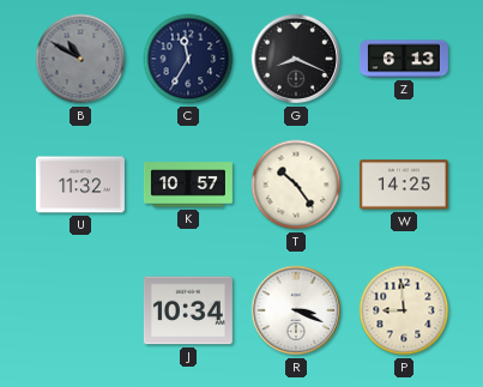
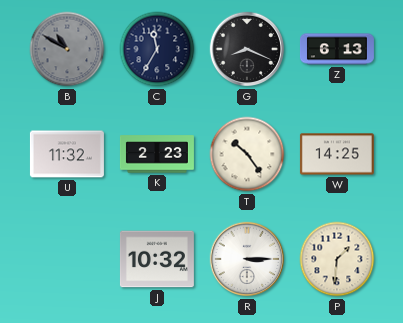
K: 10:57 -> 2:23
J: 10:34 -> 10:32
R: 3:19 -> 3:15
P: 8:59 -> 1:31
